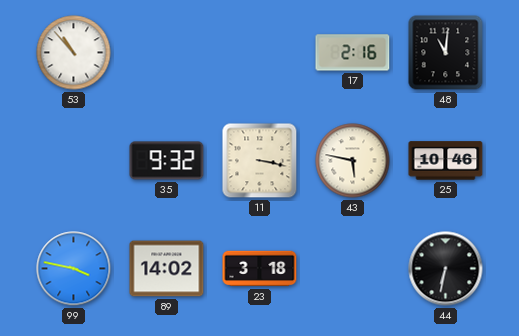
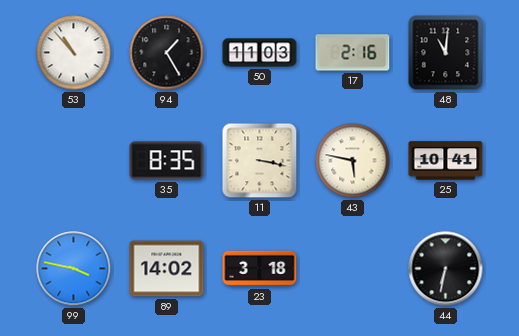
94: none -> 1:25
50: none -> 11:03
35: 9:32 -> 8:35
25: 10:46 -> 10:41
